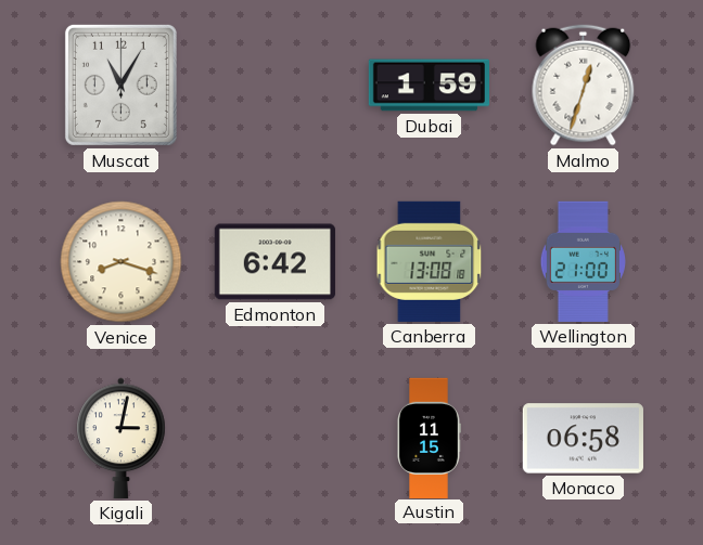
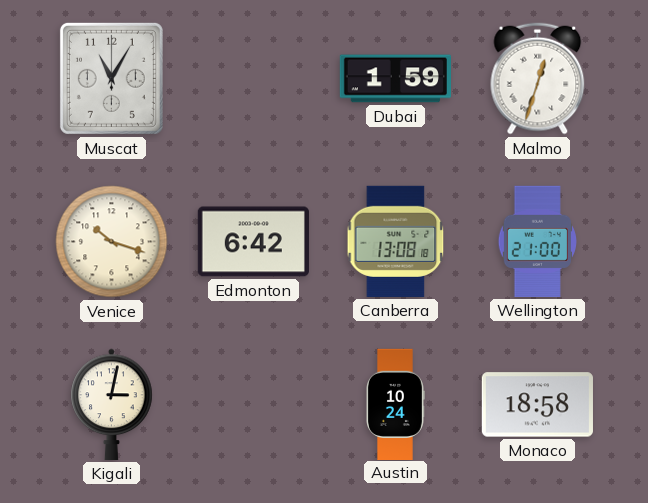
Venice: 8:18 -> 10:18
Austin: 11:15 -> 10:24
Monaco: 06:58 -> 18:58
